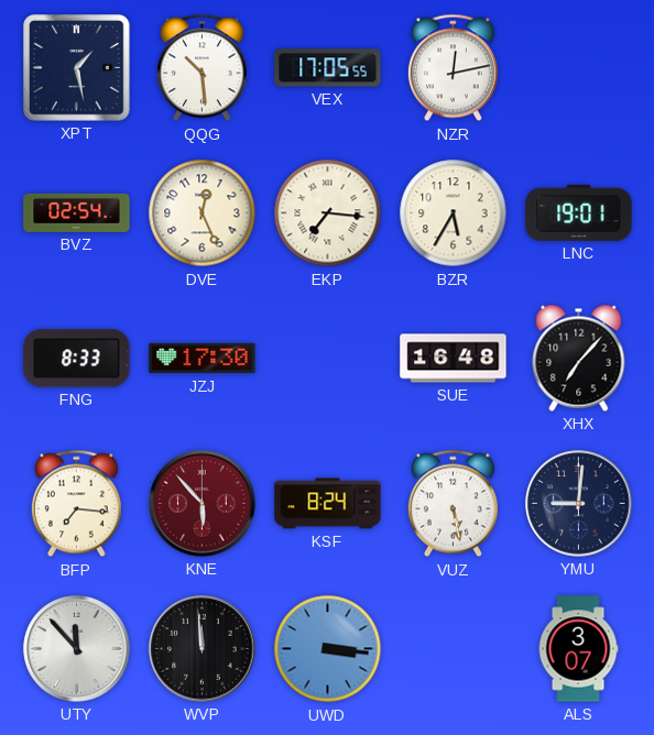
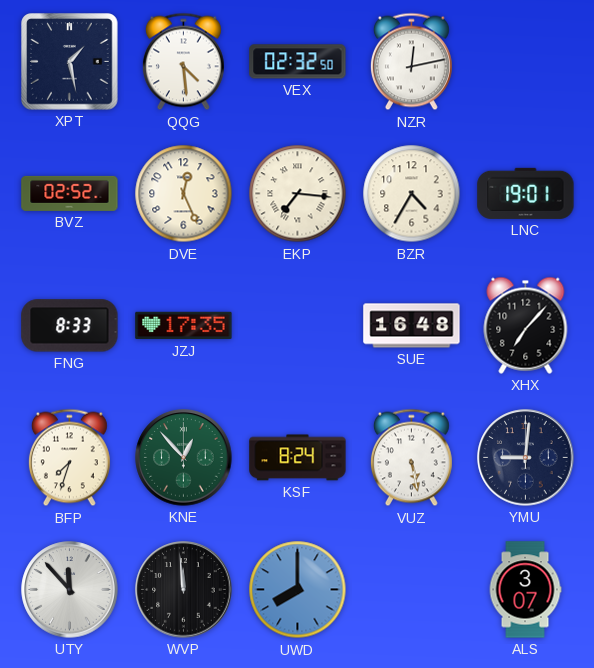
QQG: 10:29 -> 4:29
VEX: 17:05 -> 02:32
BVZ: 02:54 -> 02:52
BZR: 5:35 -> 4:35
JZJ: 17:30 -> 17:35
BFP: 7:16 -> 7:33
KNE: 5:53 -> 12:53
KNE dial: burgundy -> green
UWD: 3:16 -> 8:00
